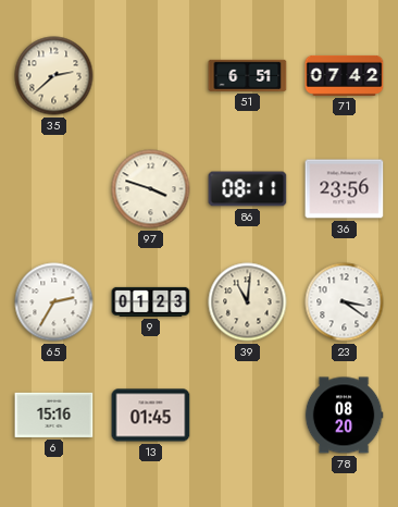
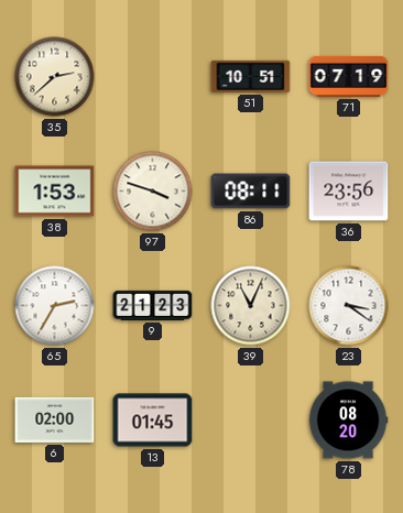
51: 6:51 -> 10:51
71: 07:42 -> 07:19
38: none -> 1:53
9: 01:23 -> 21:23
39: 11:01 -> 11:04
6: 15:16 -> 02:00
